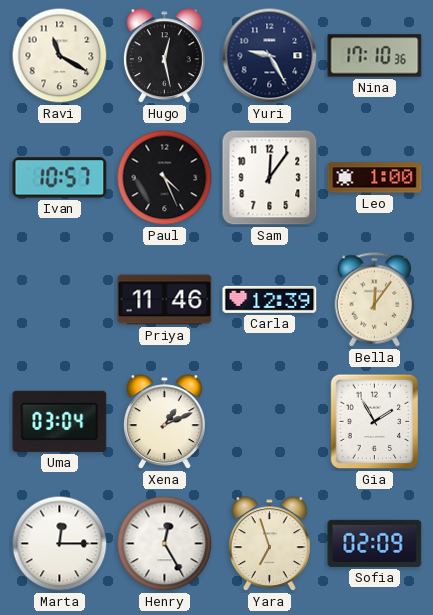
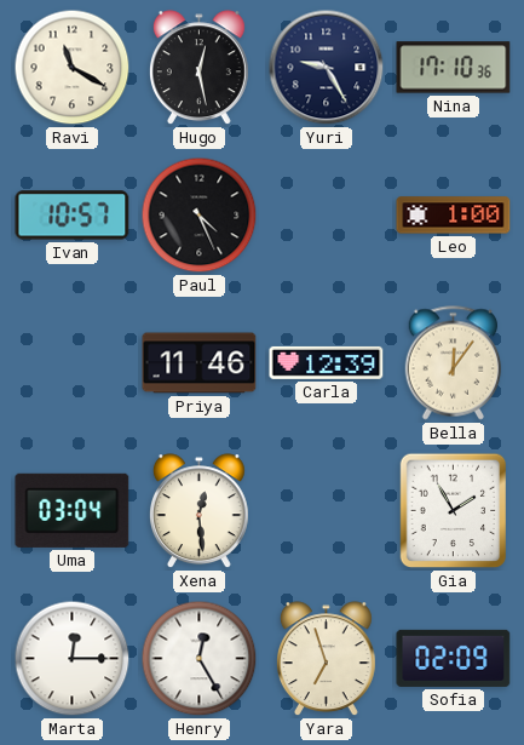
Sam: 12:06 -> none
Xena: 1:11 -> 12:29
